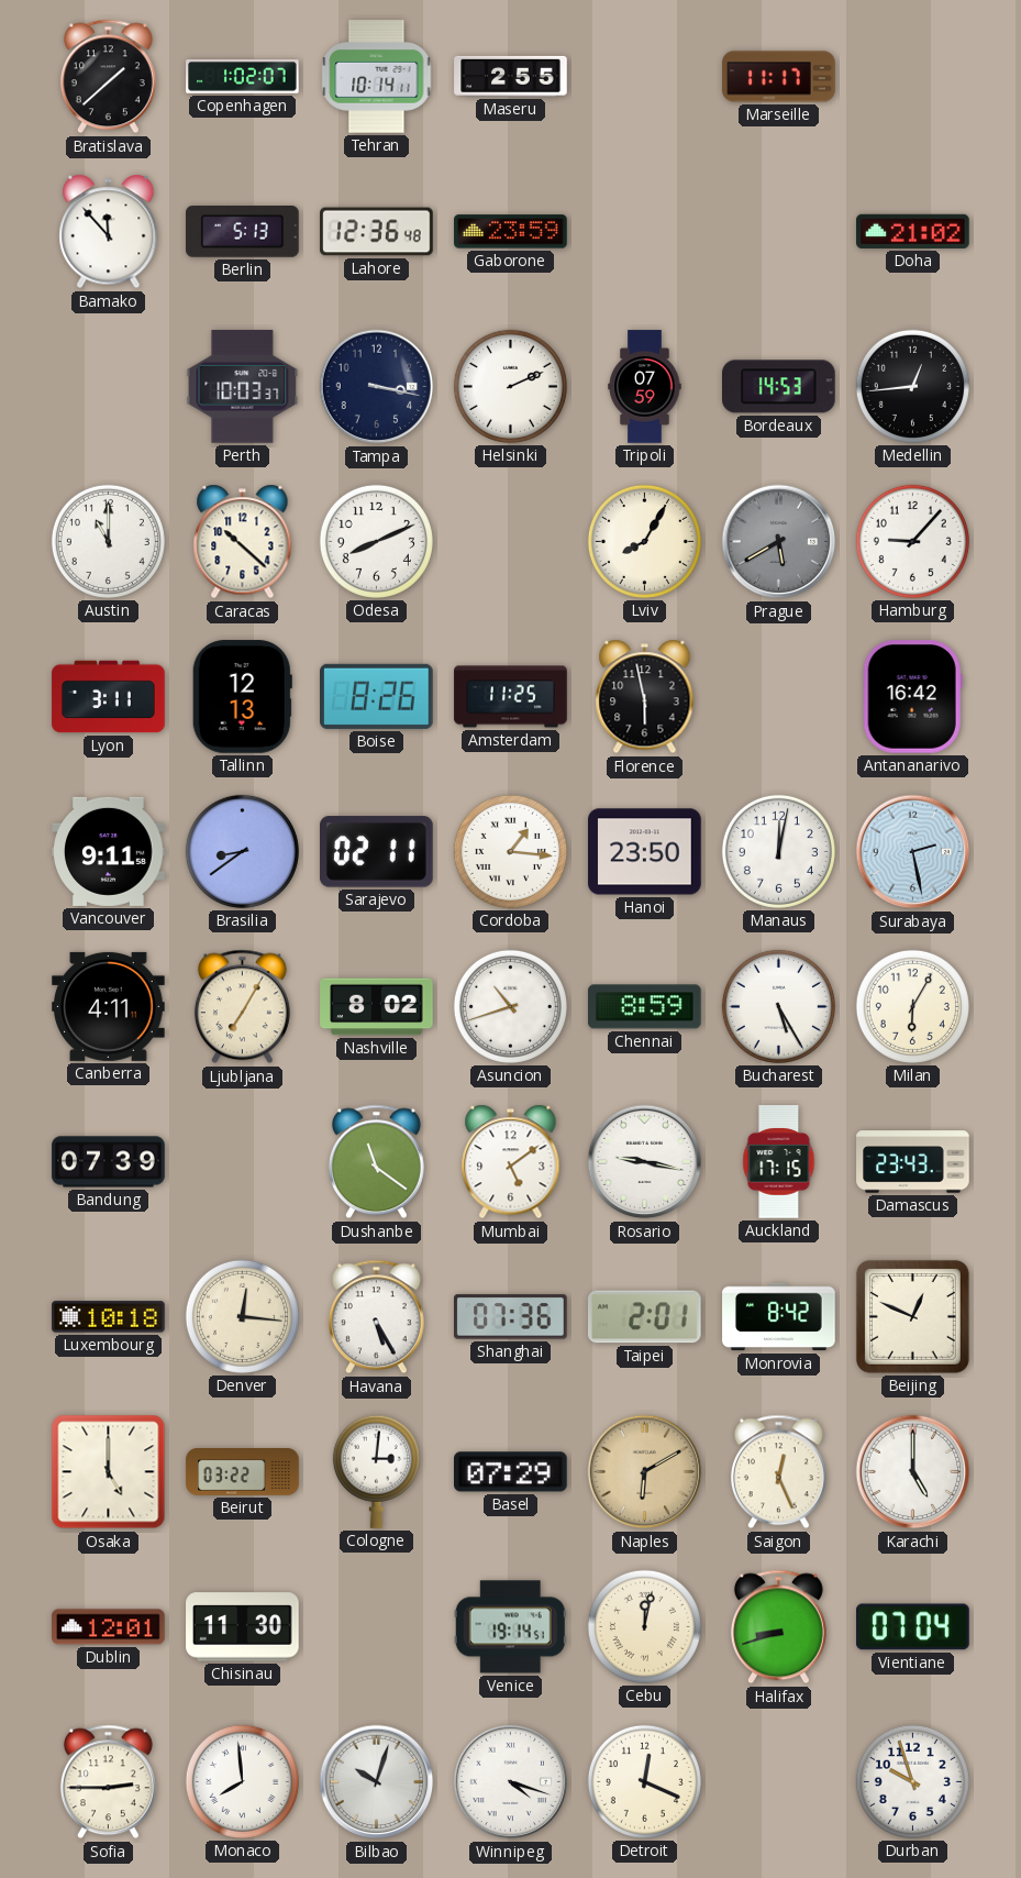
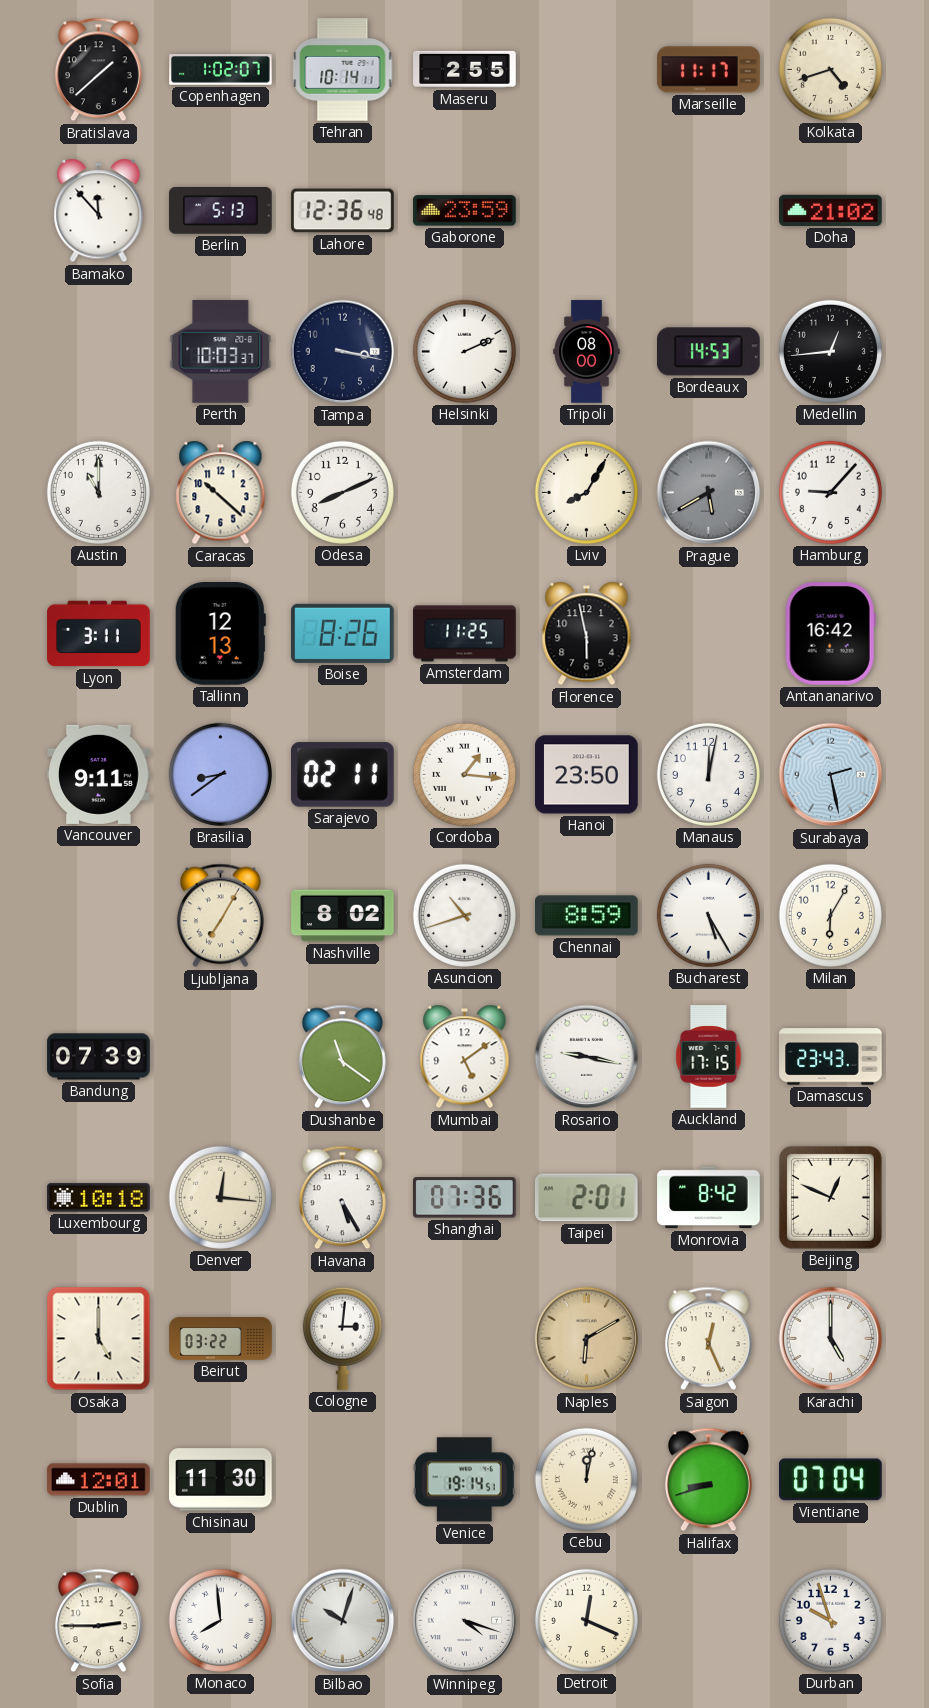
Kolkata: none -> 4:42
Tripoli: 07:59 -> 08:00
Canberra: 4:11 -> none
Basel: 07:29 -> none
